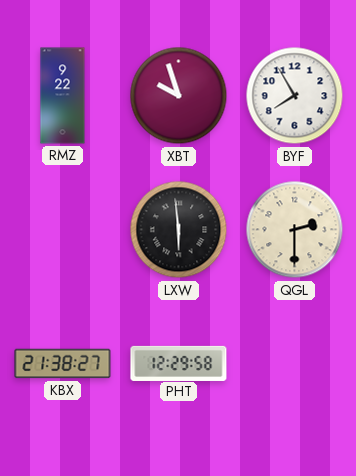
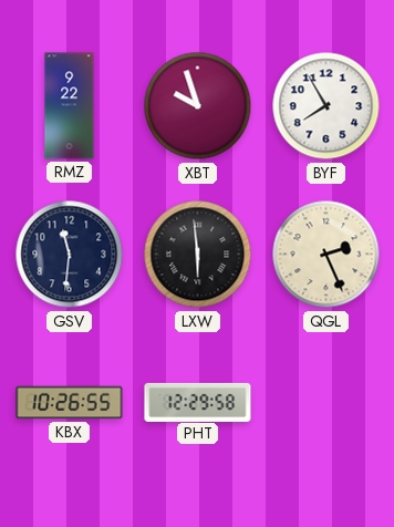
GSV: none -> 11:31
QGL: 2:30 -> 2:26
KBX: 21:38 -> 10:26
